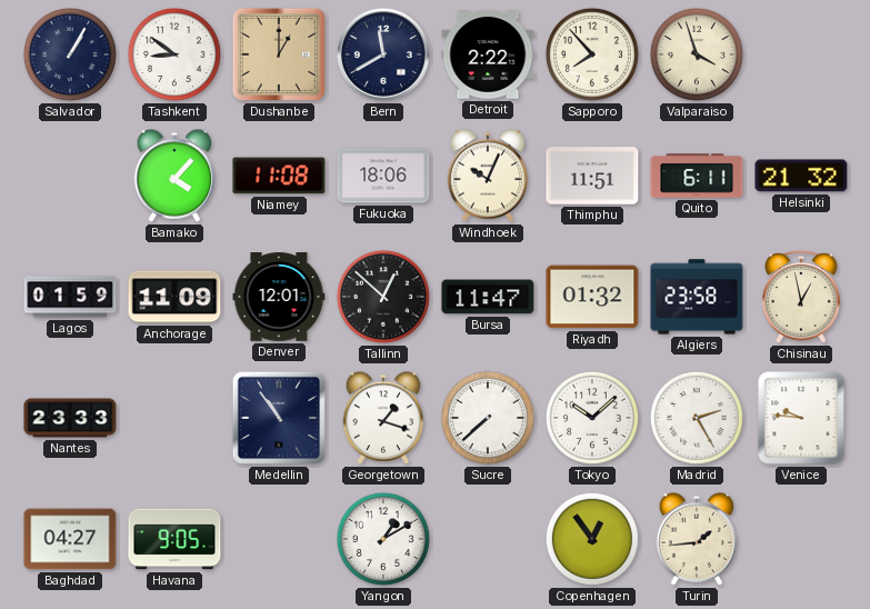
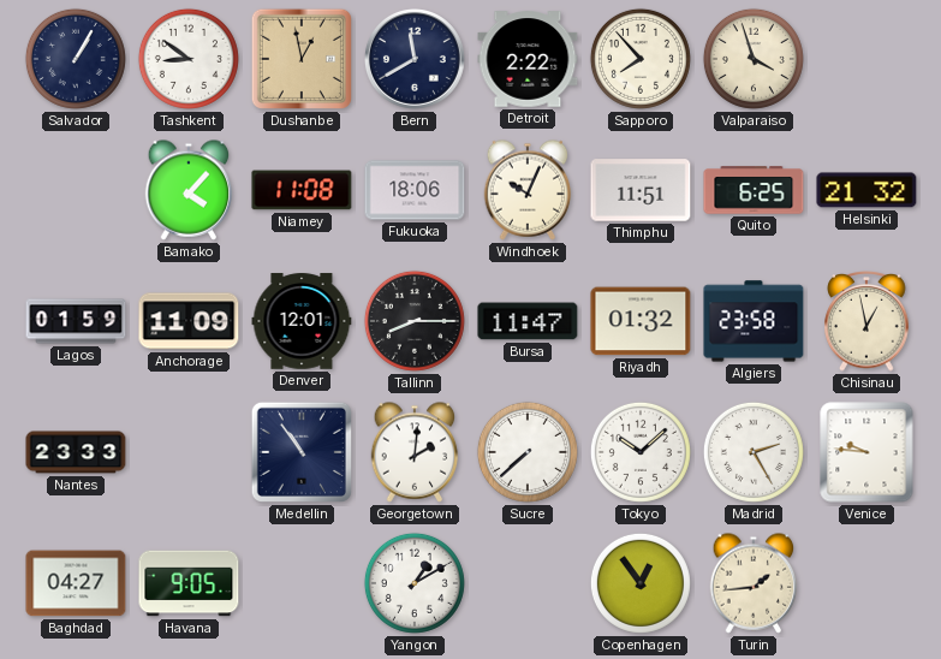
Dushanbe: 1:00 -> 12:58
Quito: 6:11 -> 6:25
Tallinn: 12:52 -> 8:15
Georgetown: 1:18 -> 2:01
